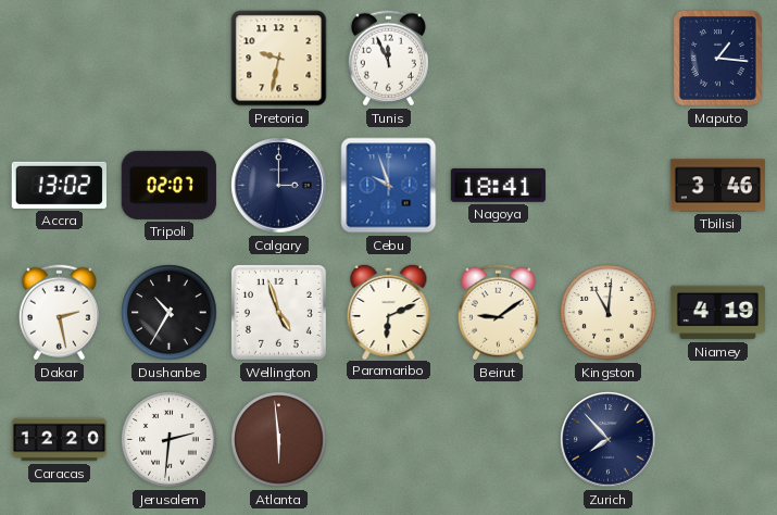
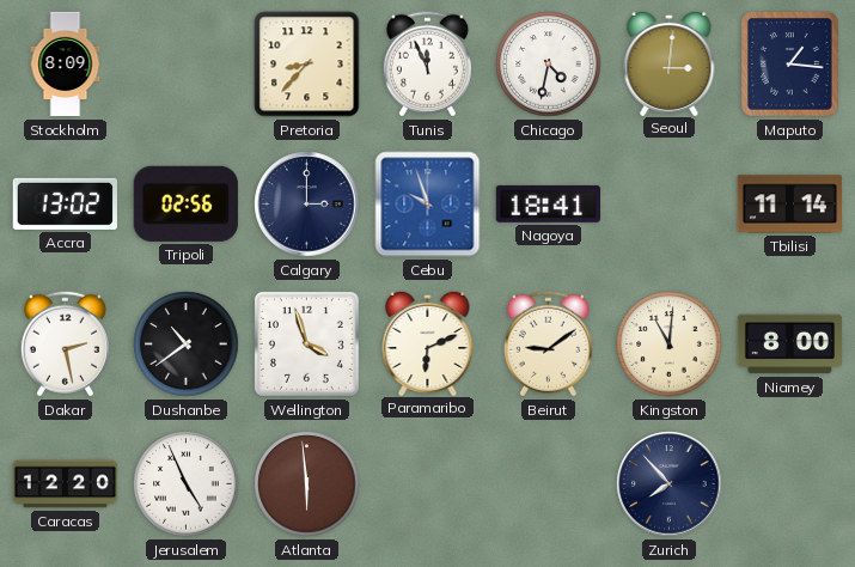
Stockholm: none -> 8:09
Pretoria: 9:32 -> 8:37
Chicago: none -> 4:32
Seoul: none -> 3:01
Tripoli: 02:07 -> 02:56
Tbilisi: 3:46 -> 11:14
Dushanbe: 10:35 -> 10:39
Wellington: 4:57 -> 3:57
Niamey: 4:19 -> 8:00
Jerusalem: 2:31 -> 4:56
